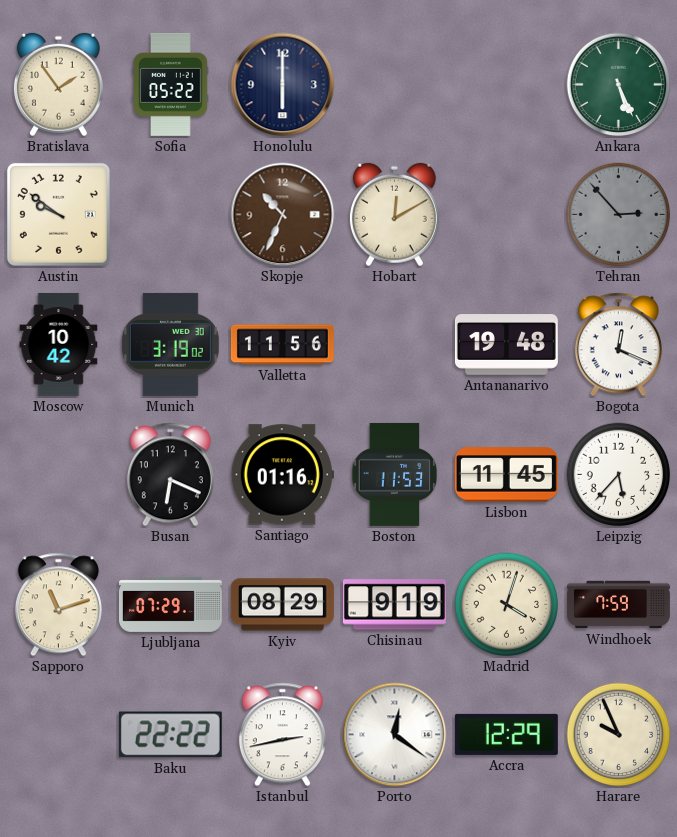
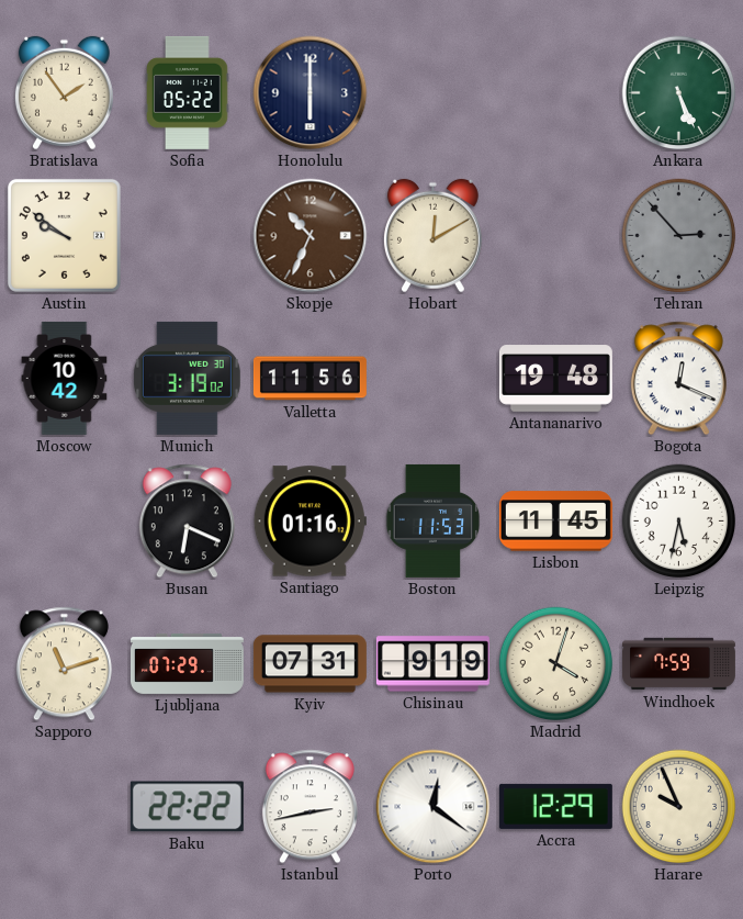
Leipzig: 5:37 -> 5:32
Kyiv: 08:29 -> 07:31
